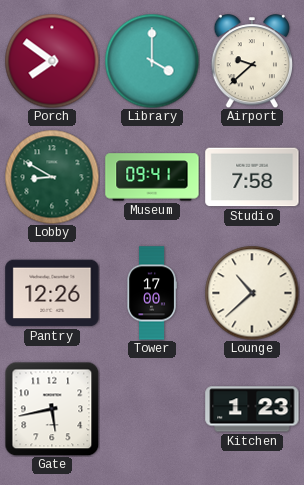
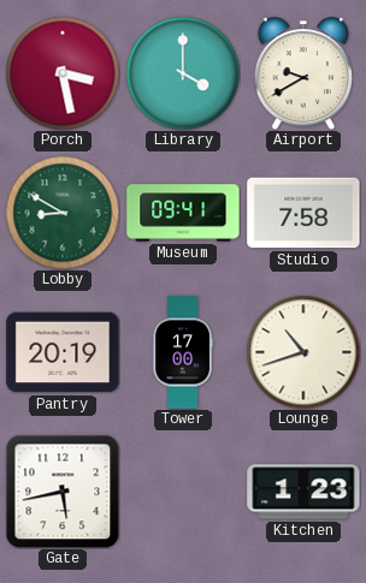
Porch: 7:51 -> 3:28
Airport: 9:38 -> 9:40
Pantry: 12:26 -> 20:19
Lounge: 10:38 -> 10:42
